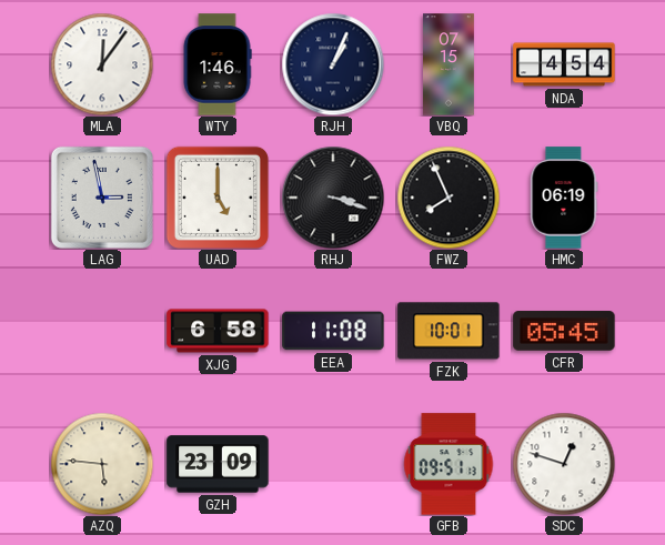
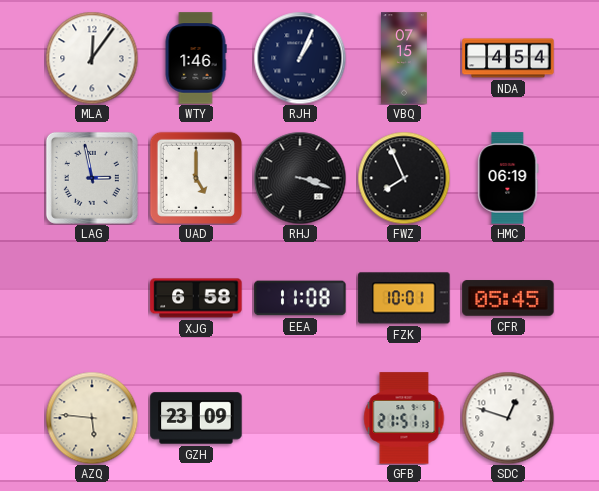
GFB: 09:51 -> 21:51
